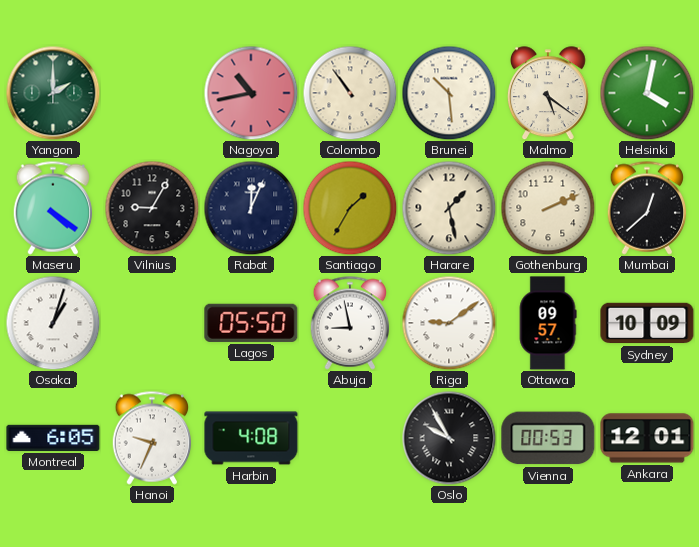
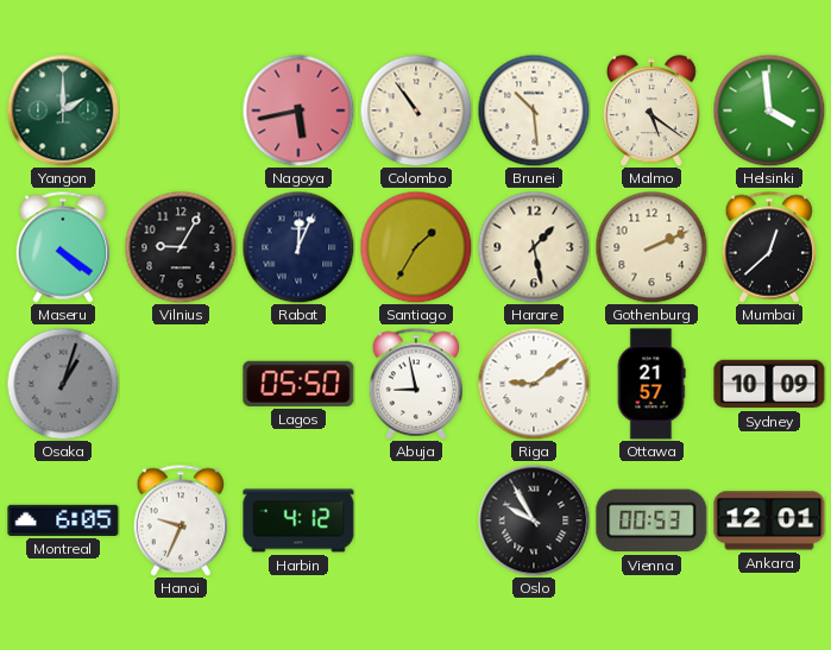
Nagoya: 10:43 -> 5:43
Helsinki: 4:02 -> 3:59
Osaka dial: white -> grey
Ottawa: 09:57 -> 21:57
Harbin: 4:08 -> 4:12
